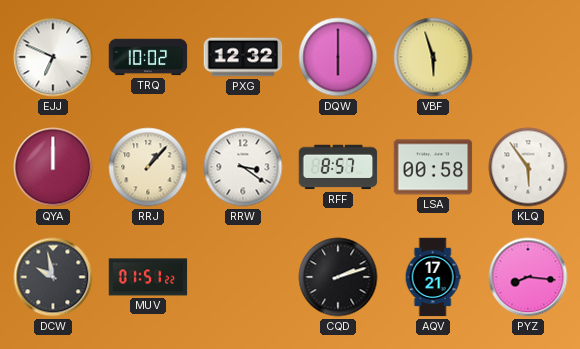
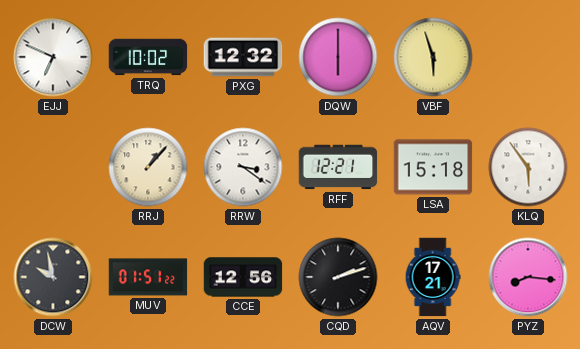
QYA: 12:00 -> none
RFF: 8:57 -> 12:21
LSA: 00:58 -> 15:18
CCE: none -> 12:56
